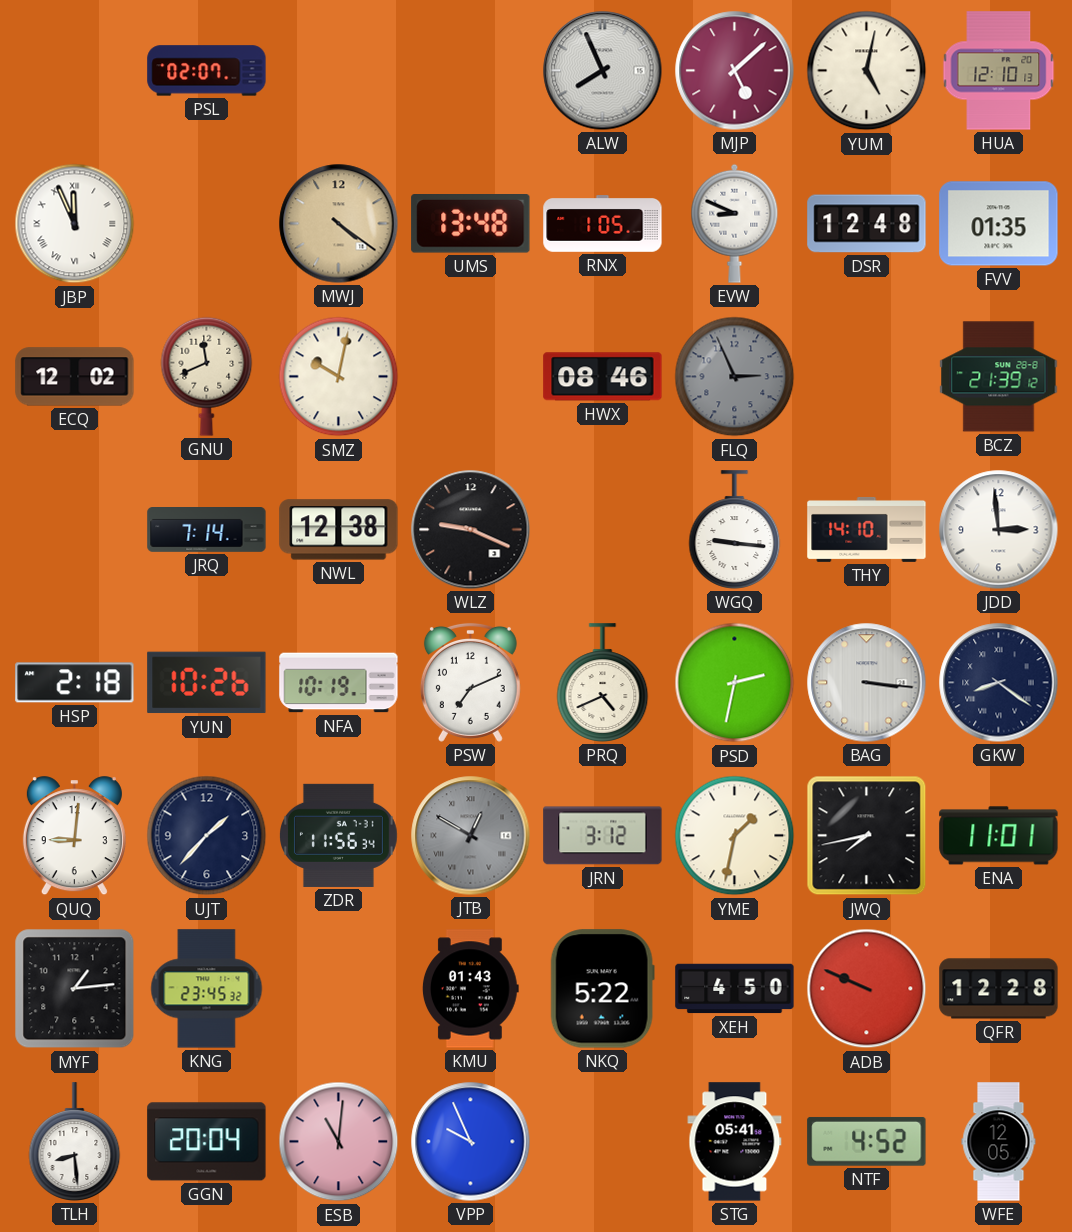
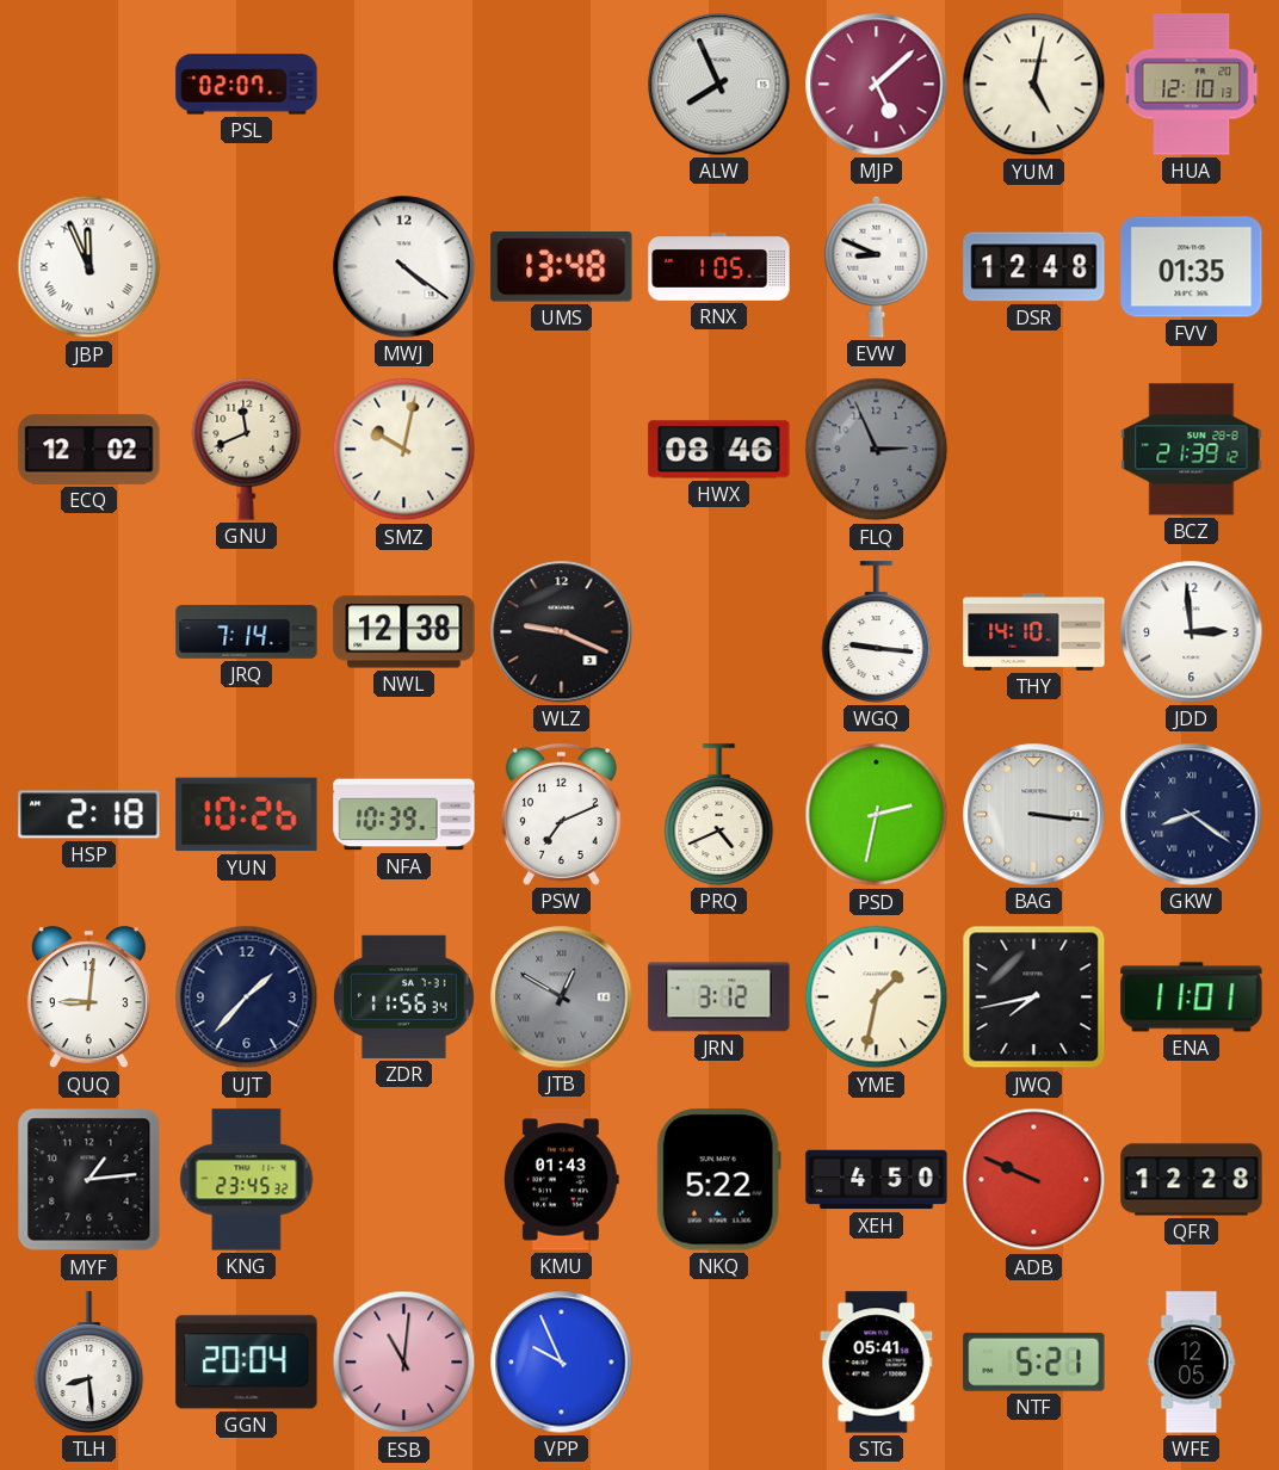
MWJ dial: champagne -> white
NFA: 10:19 -> 10:39
NTF: 4:52 -> 5:21
